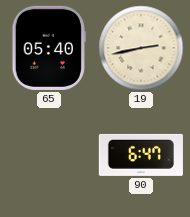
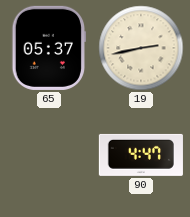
65: 05:40 -> 05:37
90: 6:47 -> 4:47
